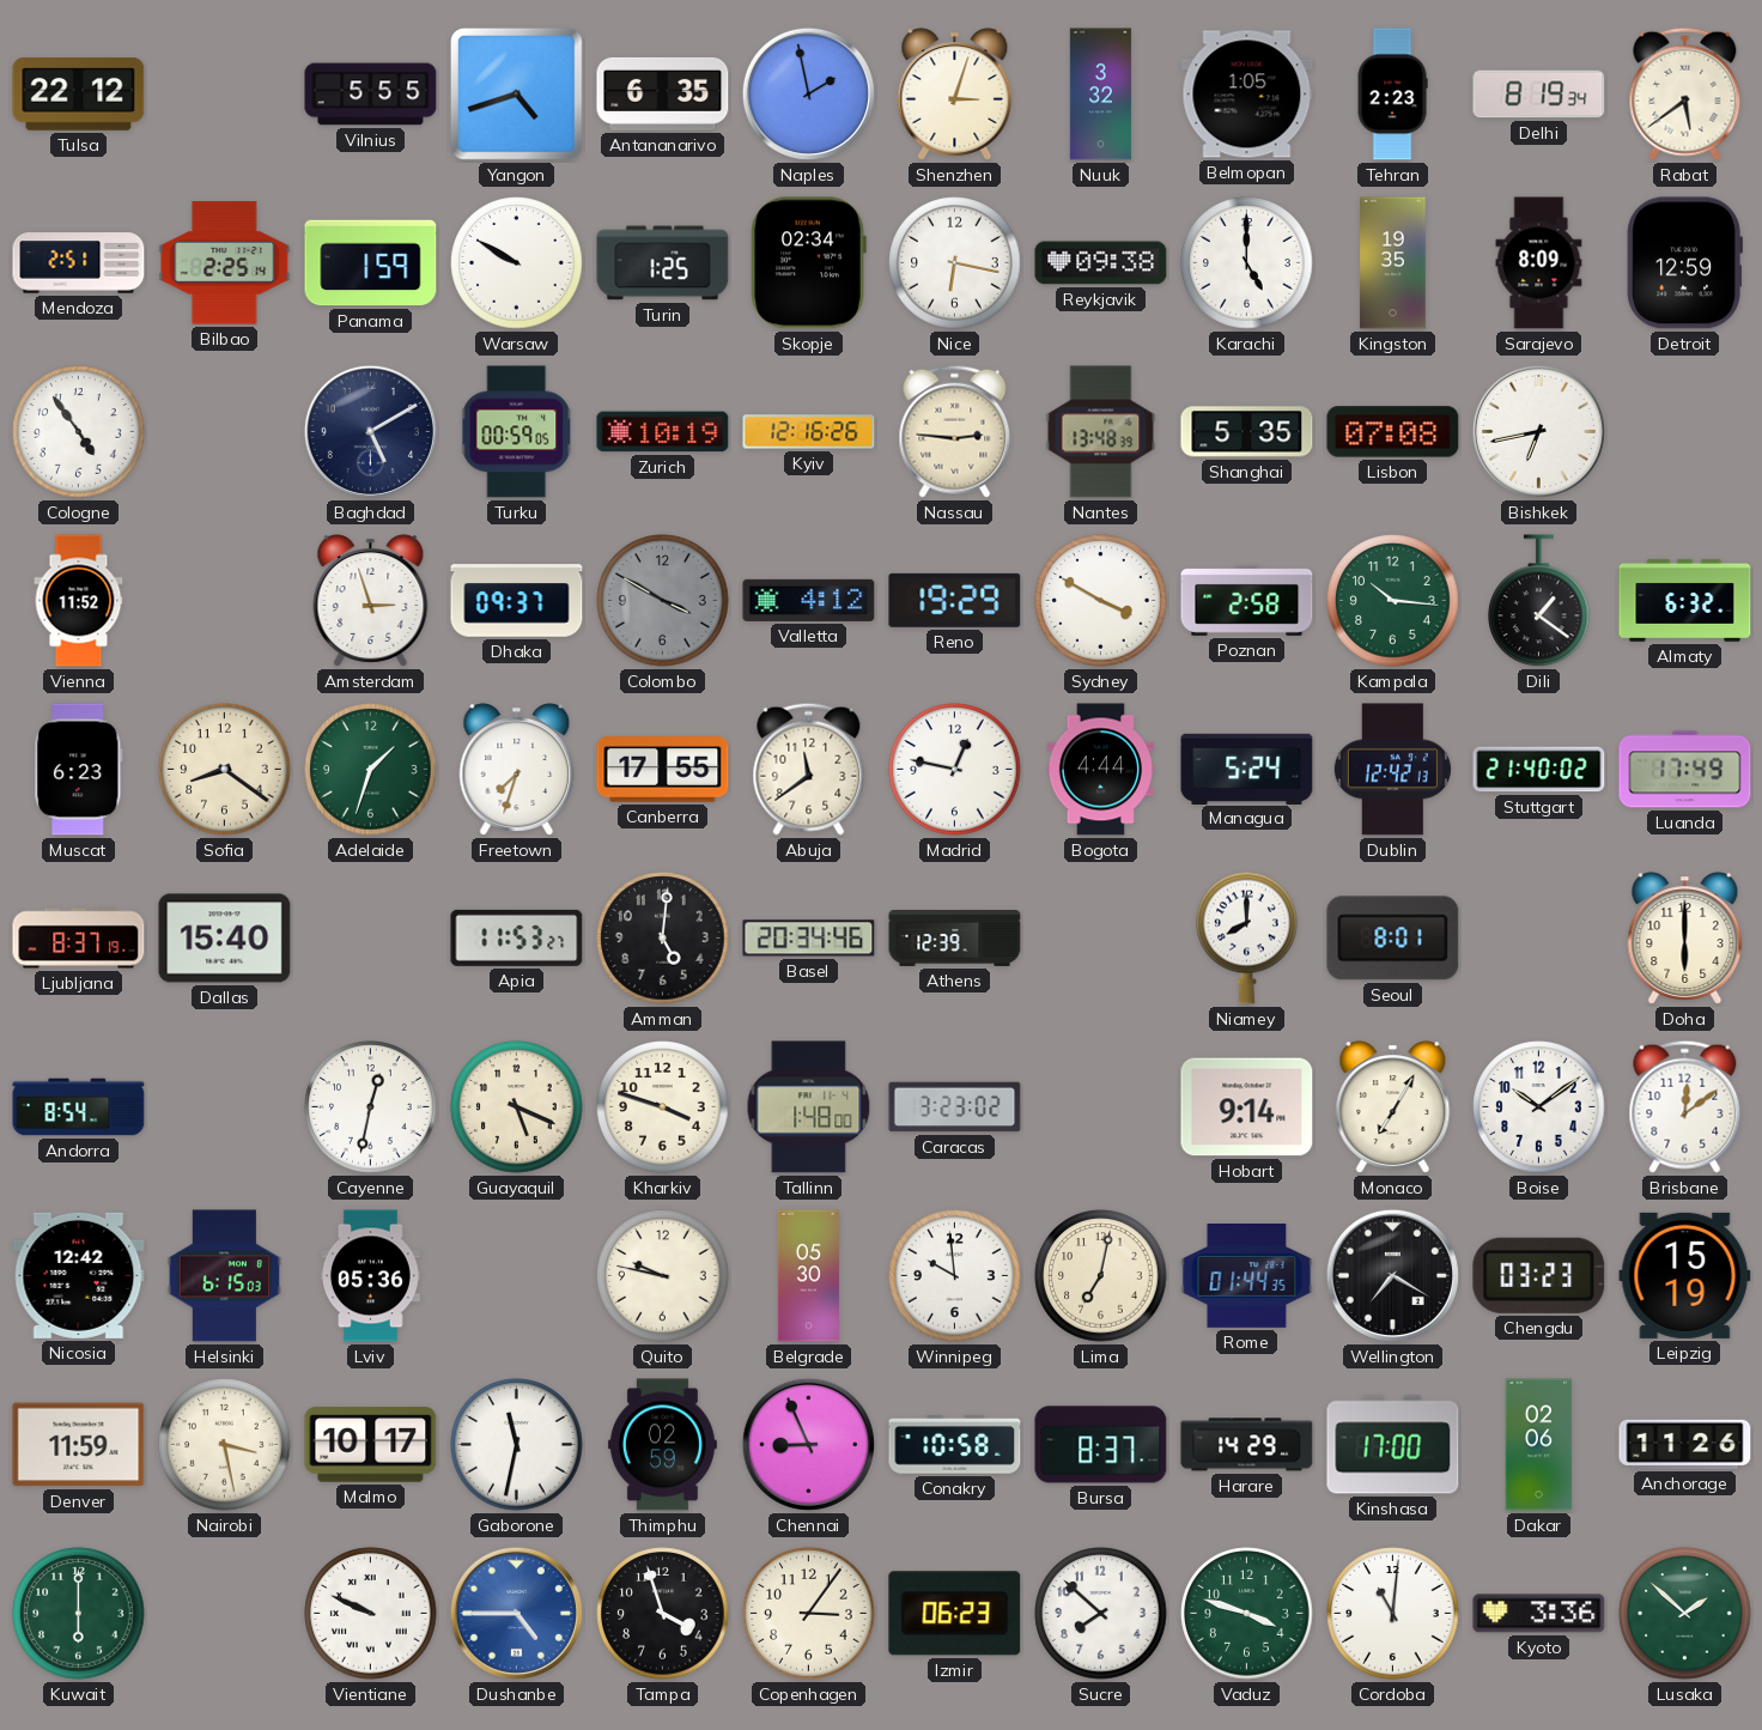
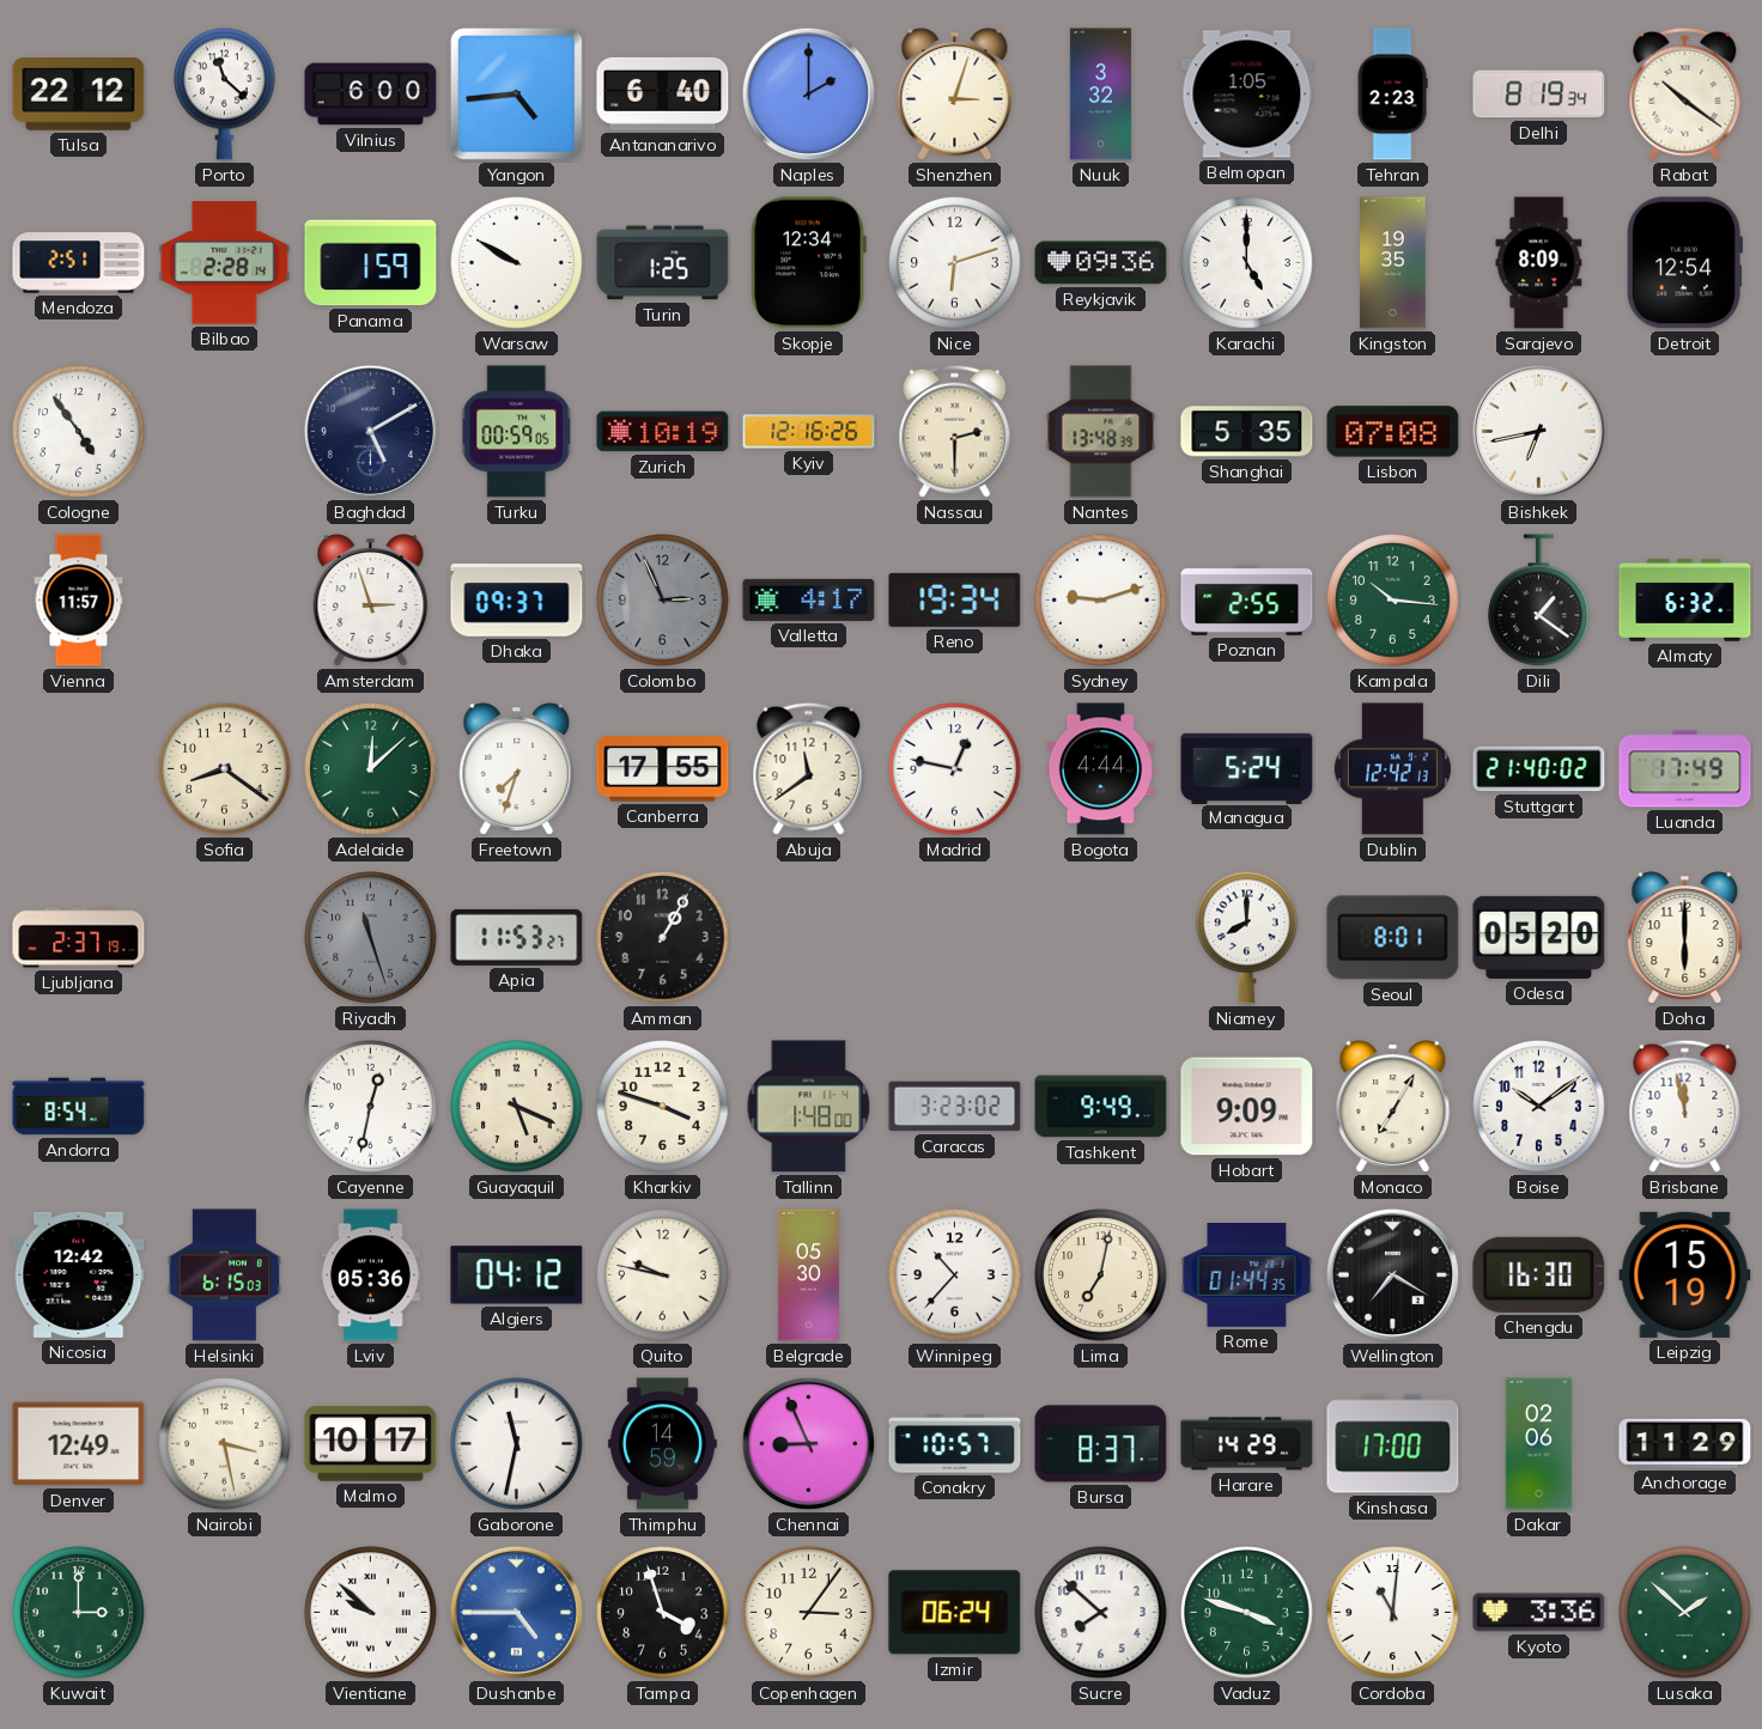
Porto: none -> 11:22
Vilnius: 5:55 -> 6:00
Yangon: 4:42 -> 4:44
Antananarivo: 6:35 -> 6:40
Naples: 1:58 -> 2:00
Rabat: 5:39 -> 10:21
Bilbao: 2:25 -> 2:28
Skopje: 02:34 -> 12:34
Nice: 6:17 -> 6:12
Reykjavik: 09:38 -> 09:36
Detroit: 12:59 -> 12:54
Nassau: 2:46 -> 2:30
Vienna: 11:52 -> 11:57
Colombo: 3:50 -> 2:56
Valletta: 4:12 -> 4:17
Reno: 19:29 -> 19:34
Sydney: 3:50 -> 9:12
Poznan: 2:58 -> 2:55
Muscat: 6:23 -> none
Adelaide: 1:33 -> 12:08
Ljubljana: 8:37 -> 2:37
Dallas: 15:40 -> none
Riyadh: none -> 11:27
Amman: 5:01 -> 1:05
Basel: 20:34 -> none
Athens: 12:39 -> none
Odesa: none -> 05:20
Tashkent: none -> 9:49
Hobart: 9:14 -> 9:09
Brisbane: 12:09 -> 11:58
Algiers: none -> 04:12
Winnipeg: 9:59 -> 10:37
Chengdu: 03:23 -> 16:30
Denver: 11:59 -> 12:49
Thimphu: 02:59 -> 14:59
Conakry: 10:58 -> 10:57
Anchorage: 11:26 -> 11:29
Kuwait: 6:00 -> 3:00
Vientiane: 9:49 -> 9:52
Izmir: 06:23 -> 06:24
